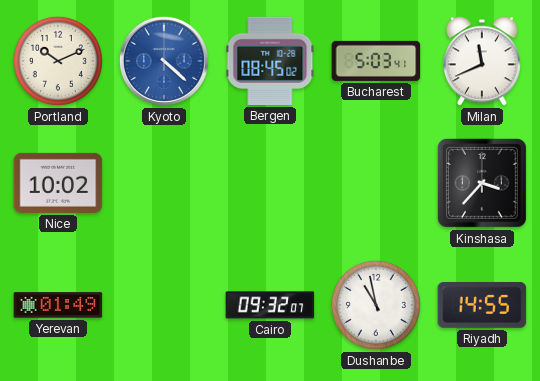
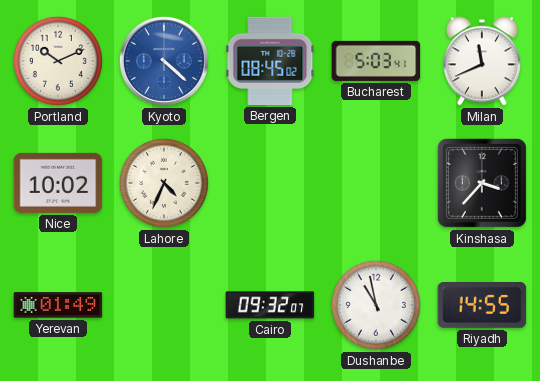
Lahore: none -> 4:34
